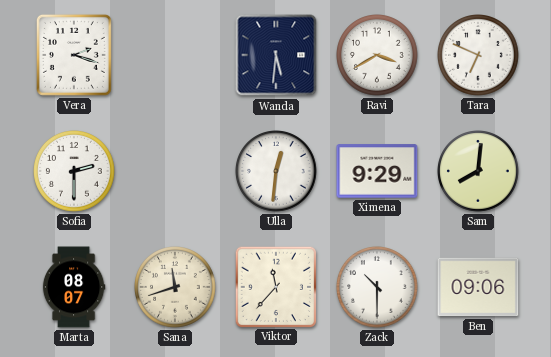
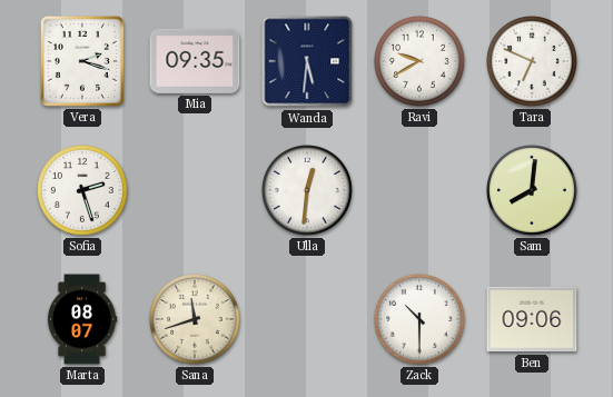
Mia: none -> 09:35
Ravi: 3:40 -> 9:40
Sofia: 2:30 -> 2:27
Ximena: 9:29 -> none
Viktor: 11:37 -> none
